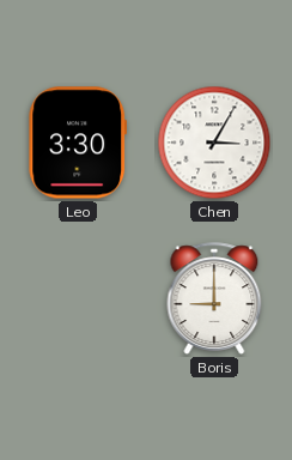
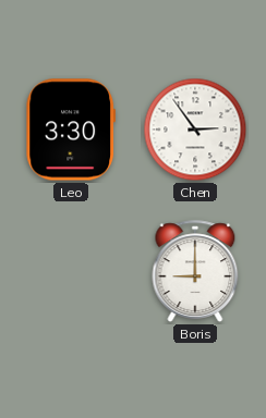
Chen: 3:05 -> 2:54
